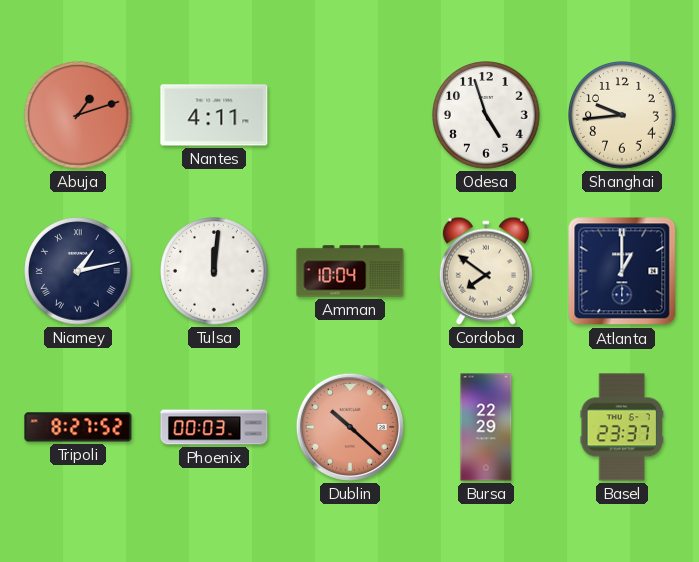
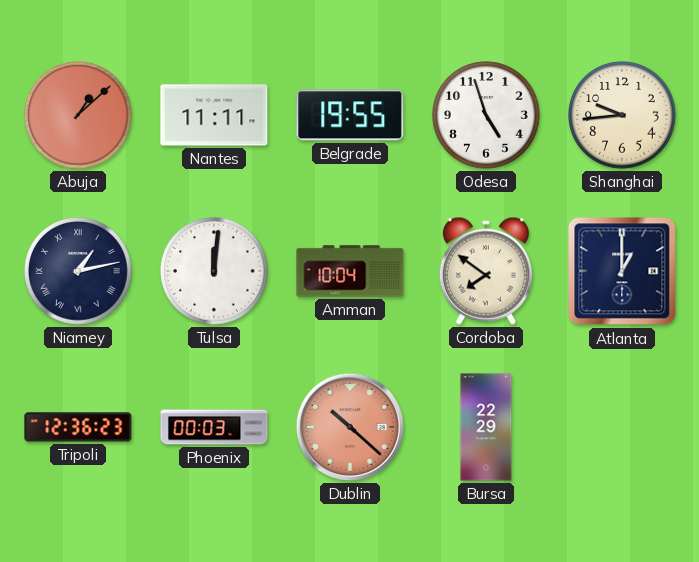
Abuja: 1:12 -> 1:08
Nantes: 4:11 -> 11:11
Belgrade: none -> 19:55
Tripoli: 8:27 -> 12:36
Basel: 23:37 -> none
